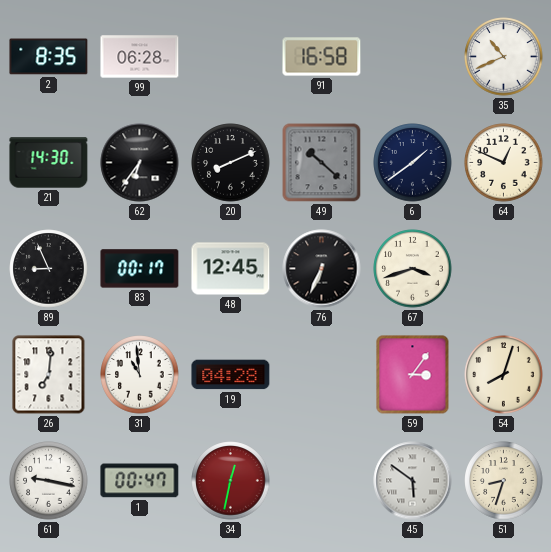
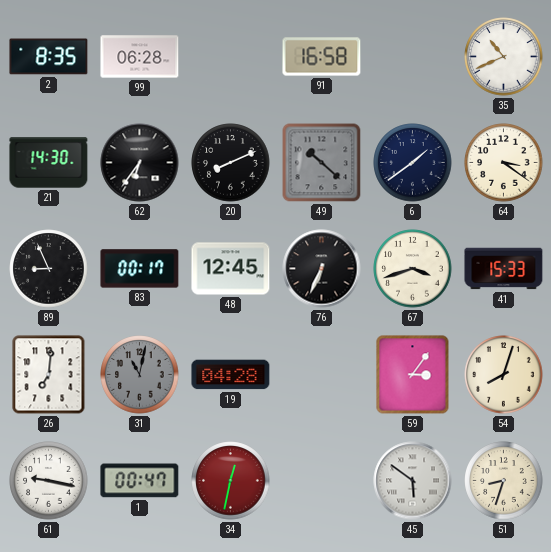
64: 12:49 -> 3:21
41: none -> 15:33
31: 10:59 -> 11:02
31 dial: white -> grey
